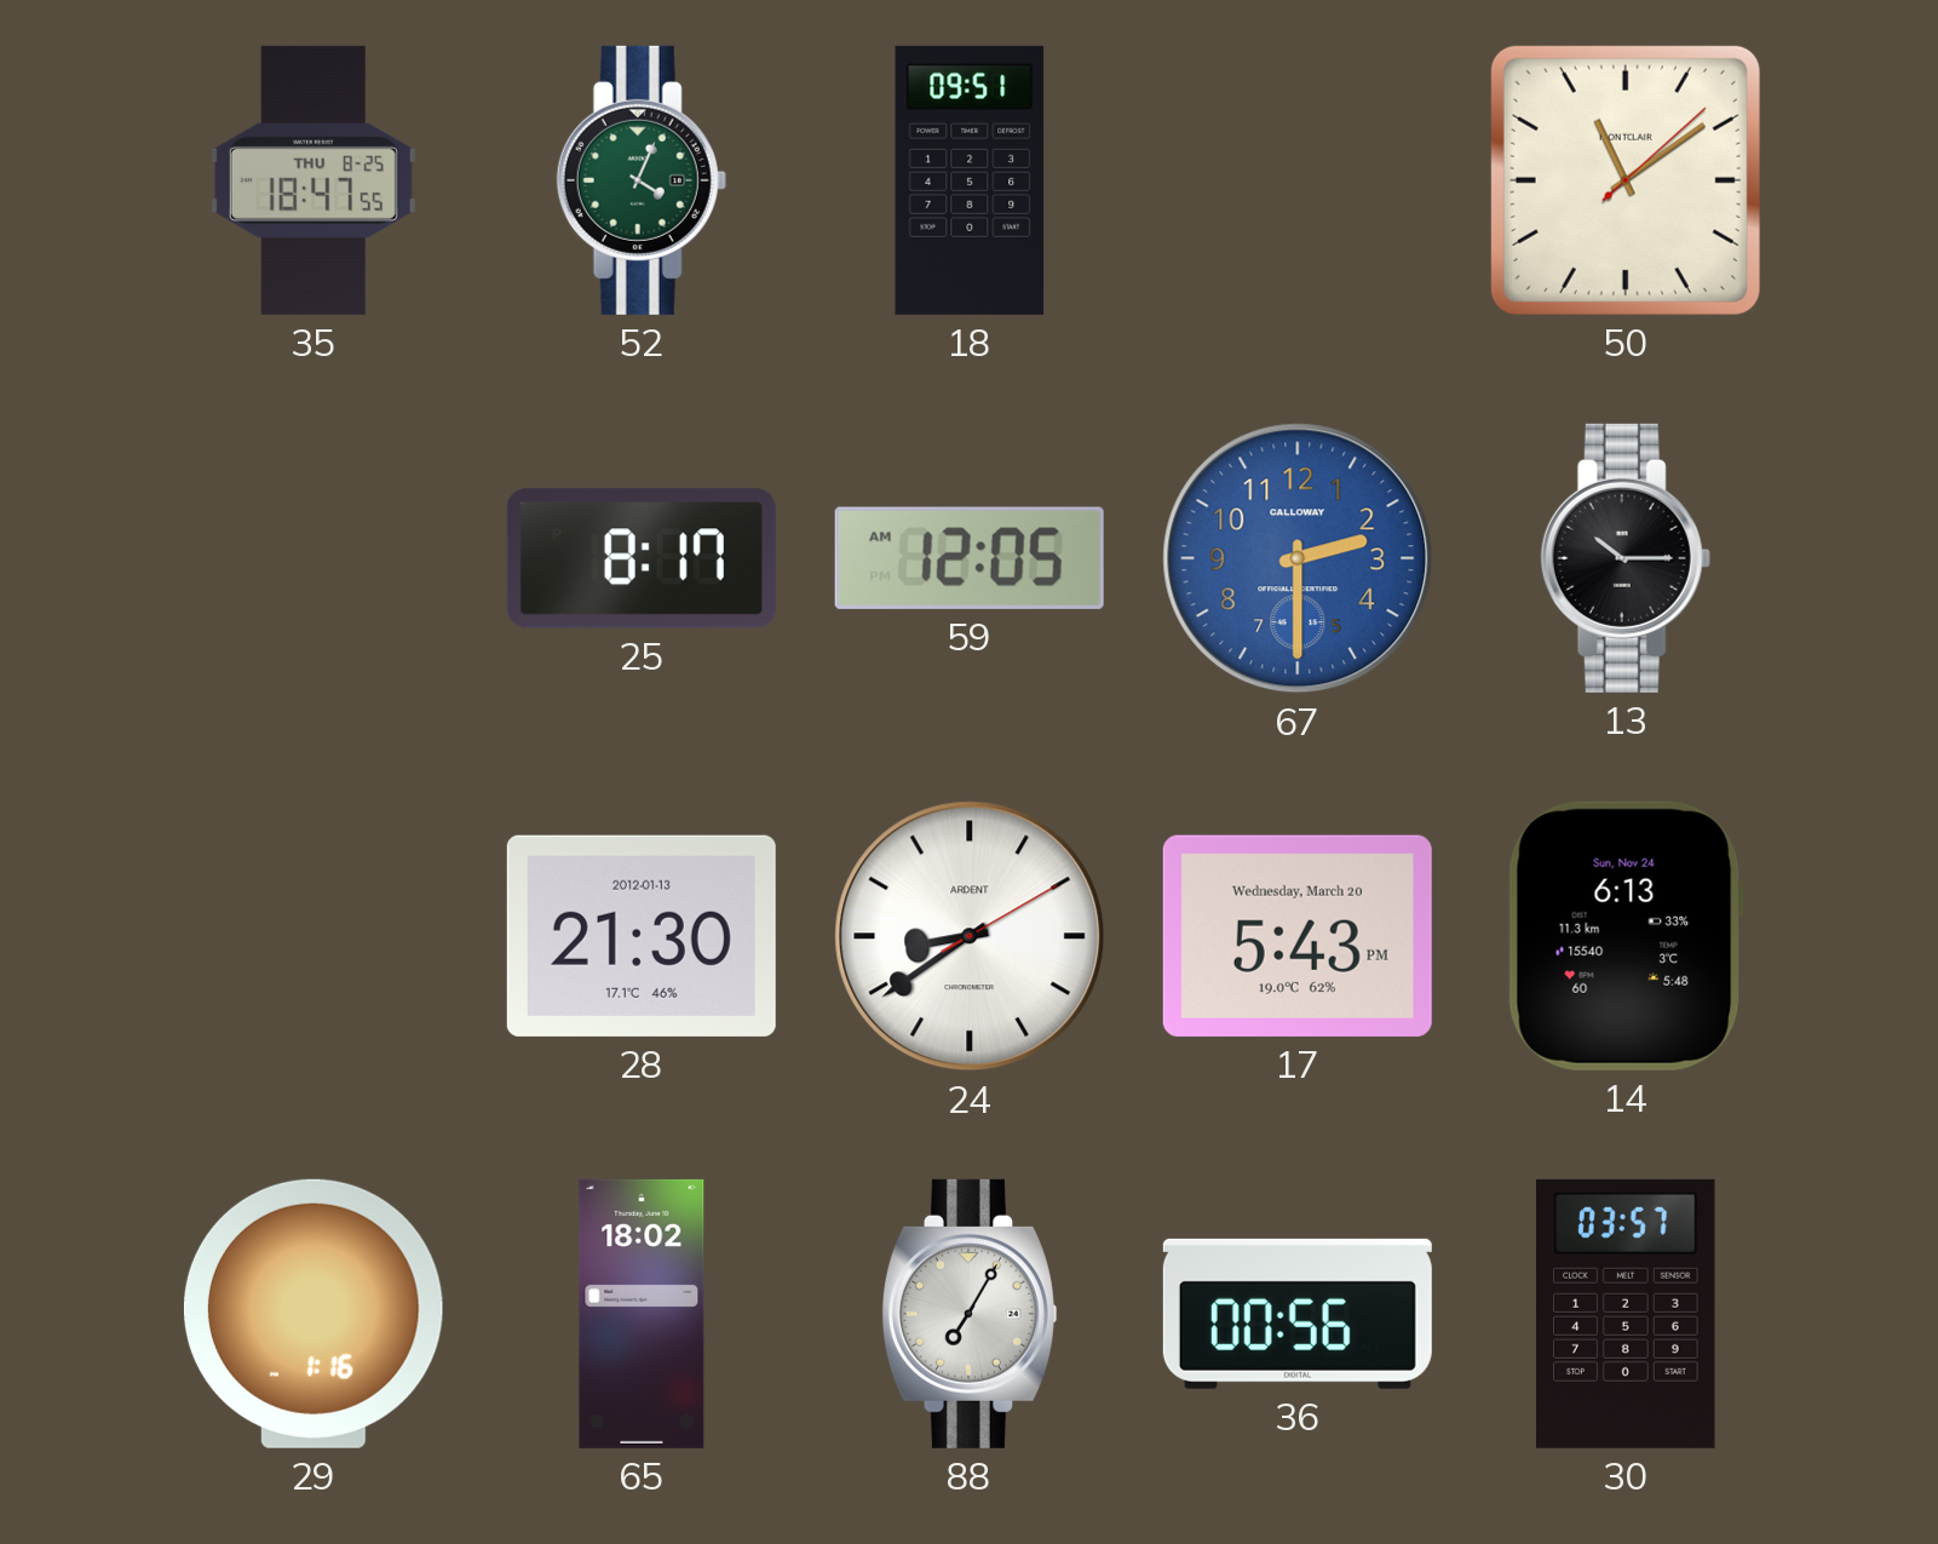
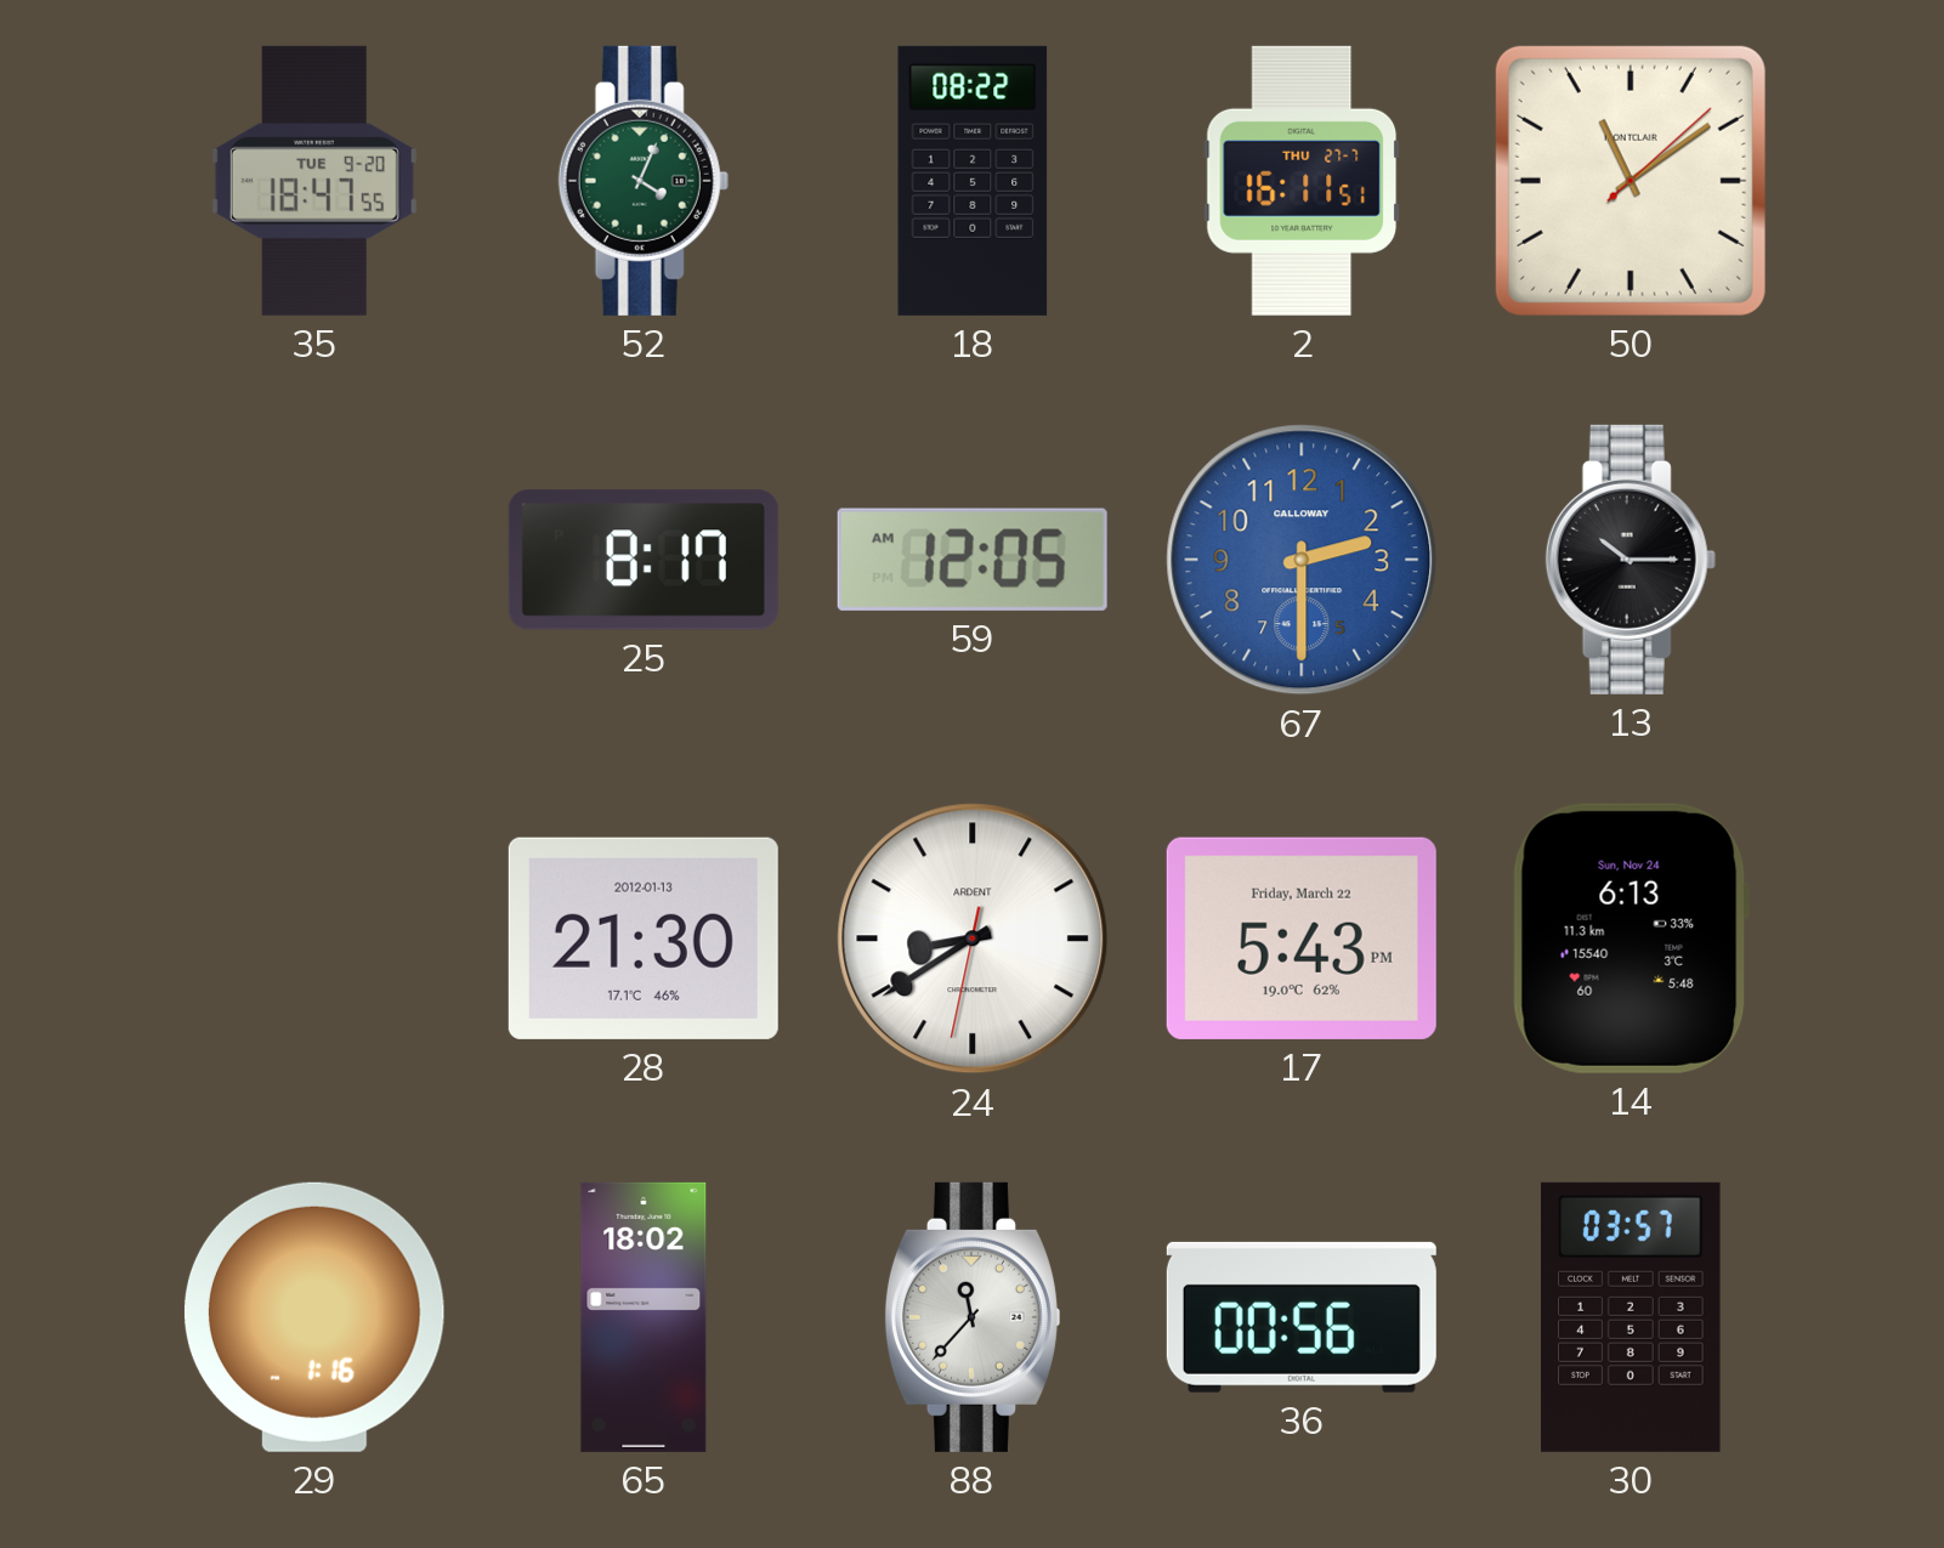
35 date: THU 8-25 -> TUE 9-20
18: 09:51 -> 08:22
2: none -> 16:11
24: 8:39:10 -> 8:39:32
17 date: Wednesday, March 20 -> Friday, March 22
88: 7:05 -> 11:37
